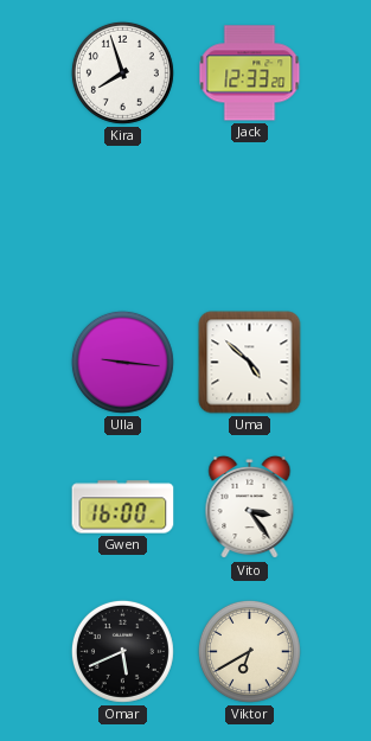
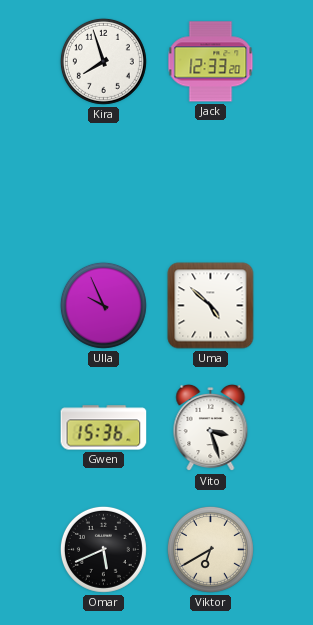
Ulla: 9:16 -> 9:56
Gwen: 16:00 -> 15:36
Vito: 3:24 -> 3:27
